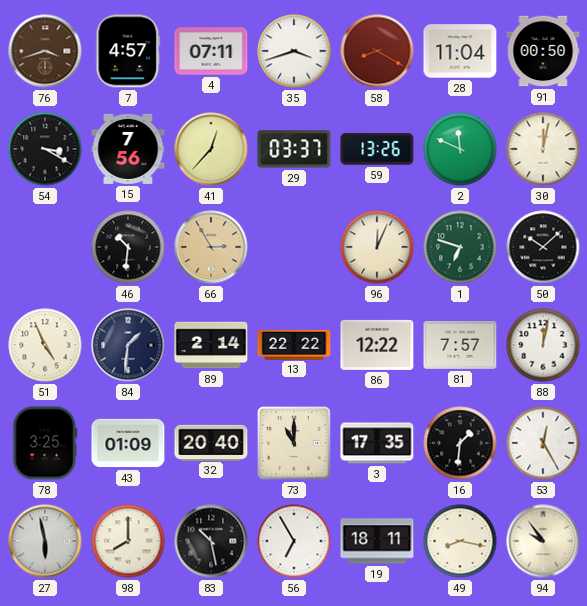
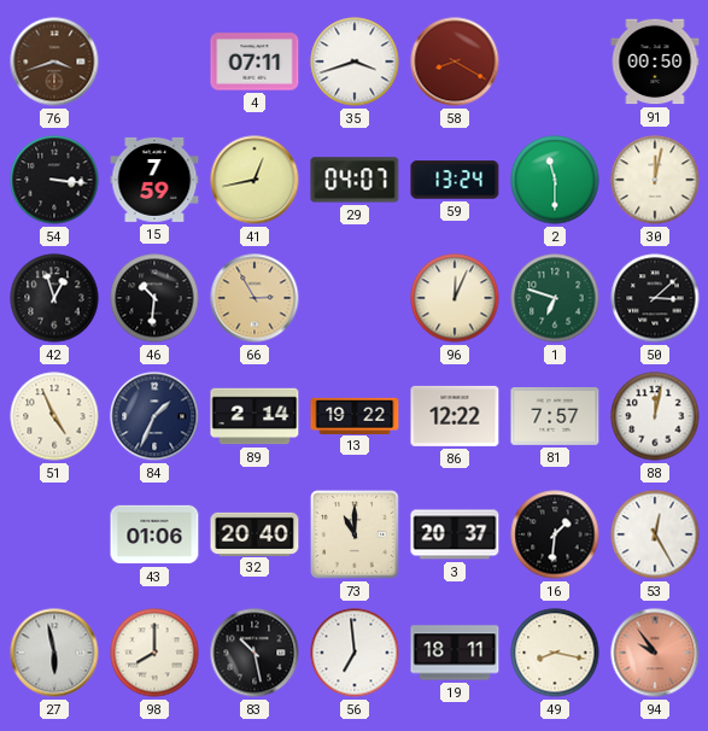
7: 4:57 -> none
28: 11:04 -> none
54: 3:20 -> 3:16
15: 7:56 -> 7:59
41: 12:37 -> 12:43
29: 03:37 -> 04:07
59: 13:26 -> 13:24
2: 11:49 -> 11:30
42: none -> 12:57
50: 10:08 -> 3:08
84: 1:31 -> 1:34
13: 22:22 -> 19:22
78: 3:25 -> none
43: 01:09 -> 01:06
3: 17:35 -> 20:37
56: 6:55 -> 6:59
94 dial: cream -> salmon
